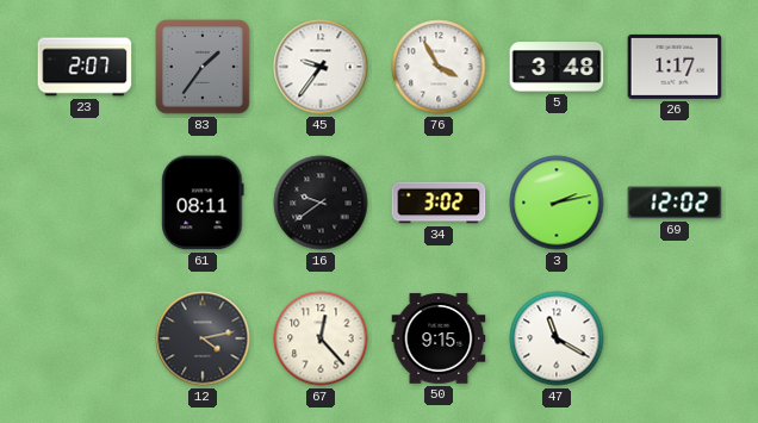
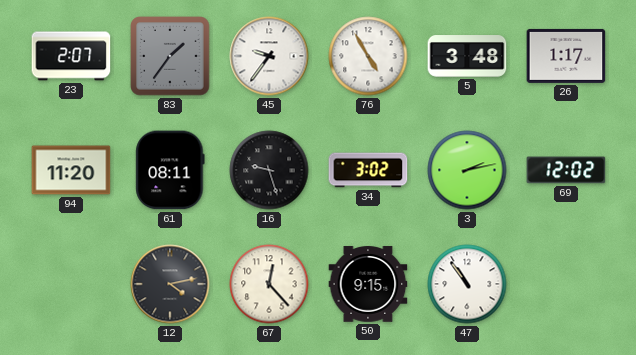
76: 3:55 -> 4:55
94: none -> 11:20
16: 9:39 -> 9:27
47: 11:20 -> 10:54
